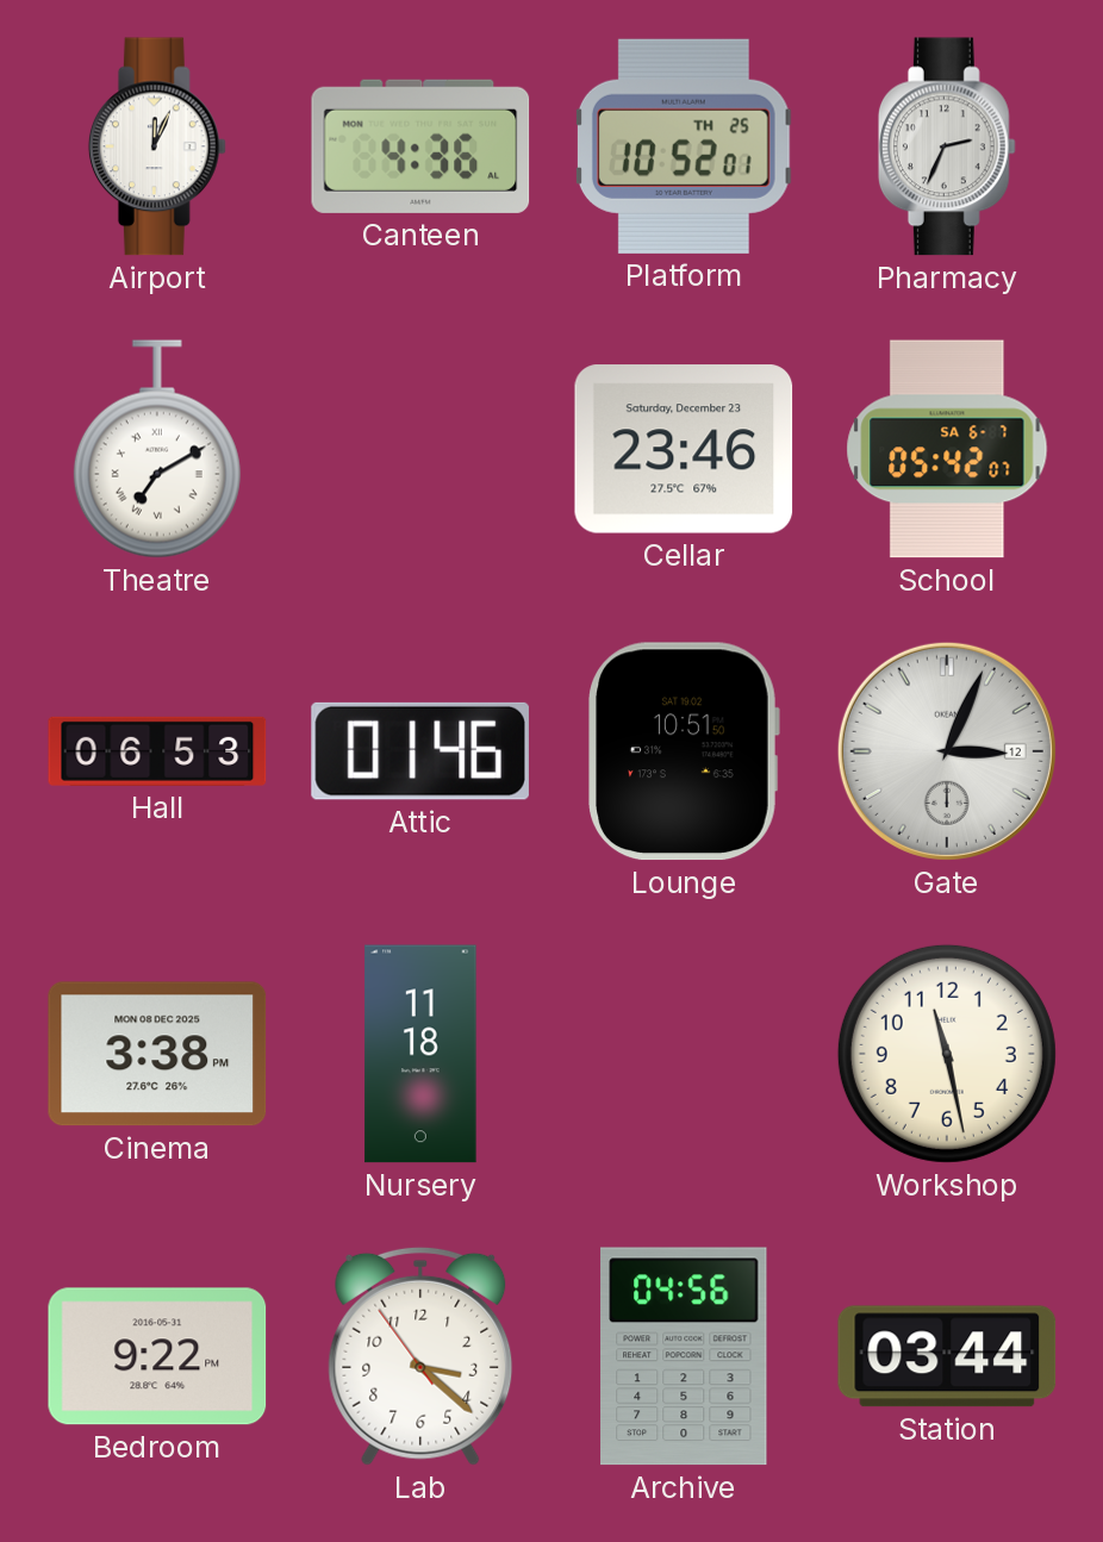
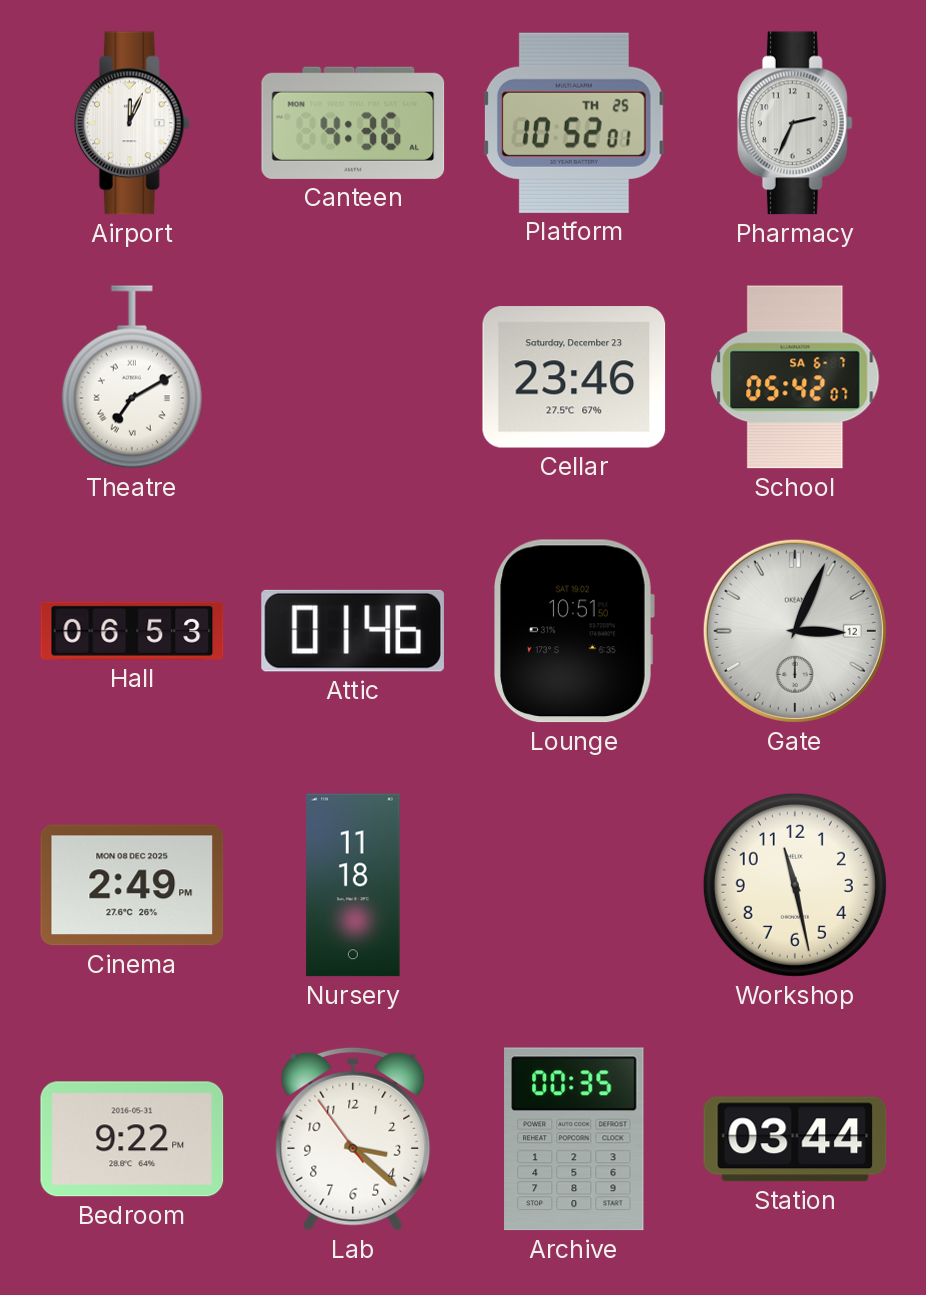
Cinema: 3:38 -> 2:49
Archive: 04:56 -> 00:35
